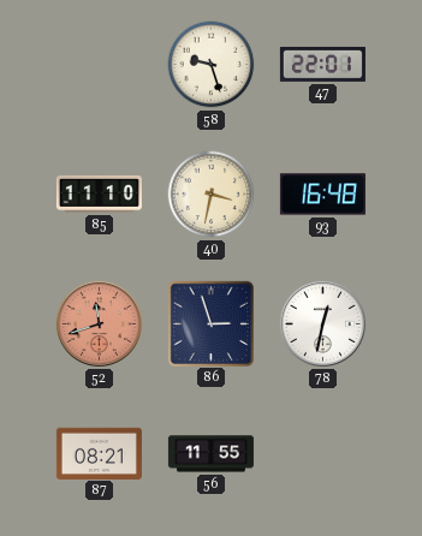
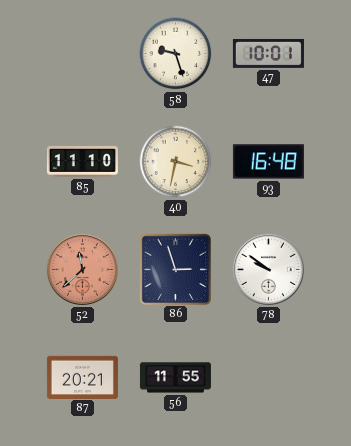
47: 22:01 -> 10:01
52: 11:42 -> 11:38
78: 12:32 -> 9:51
87: 08:21 -> 20:21
